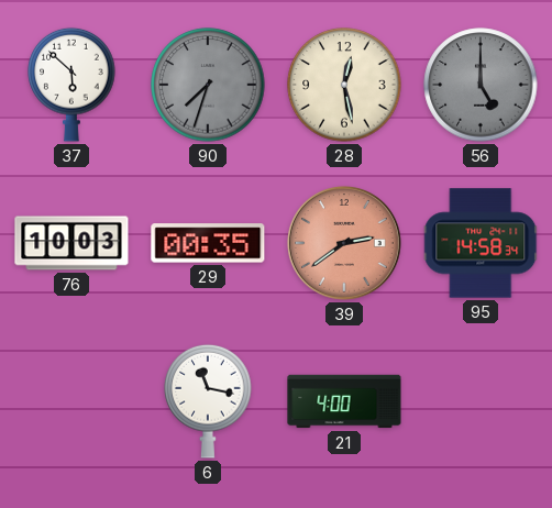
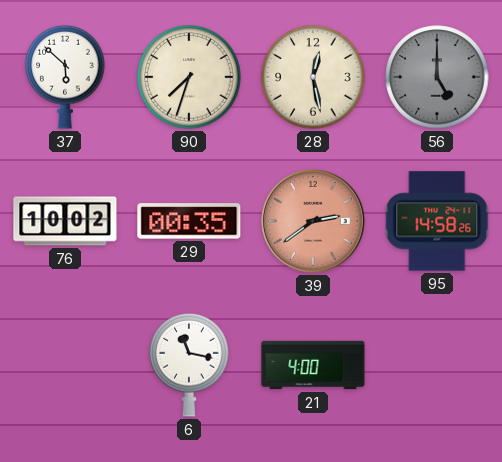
90 dial: grey -> cream
76: 10:03 -> 10:02
95: 14:58:34 -> 14:58:26
